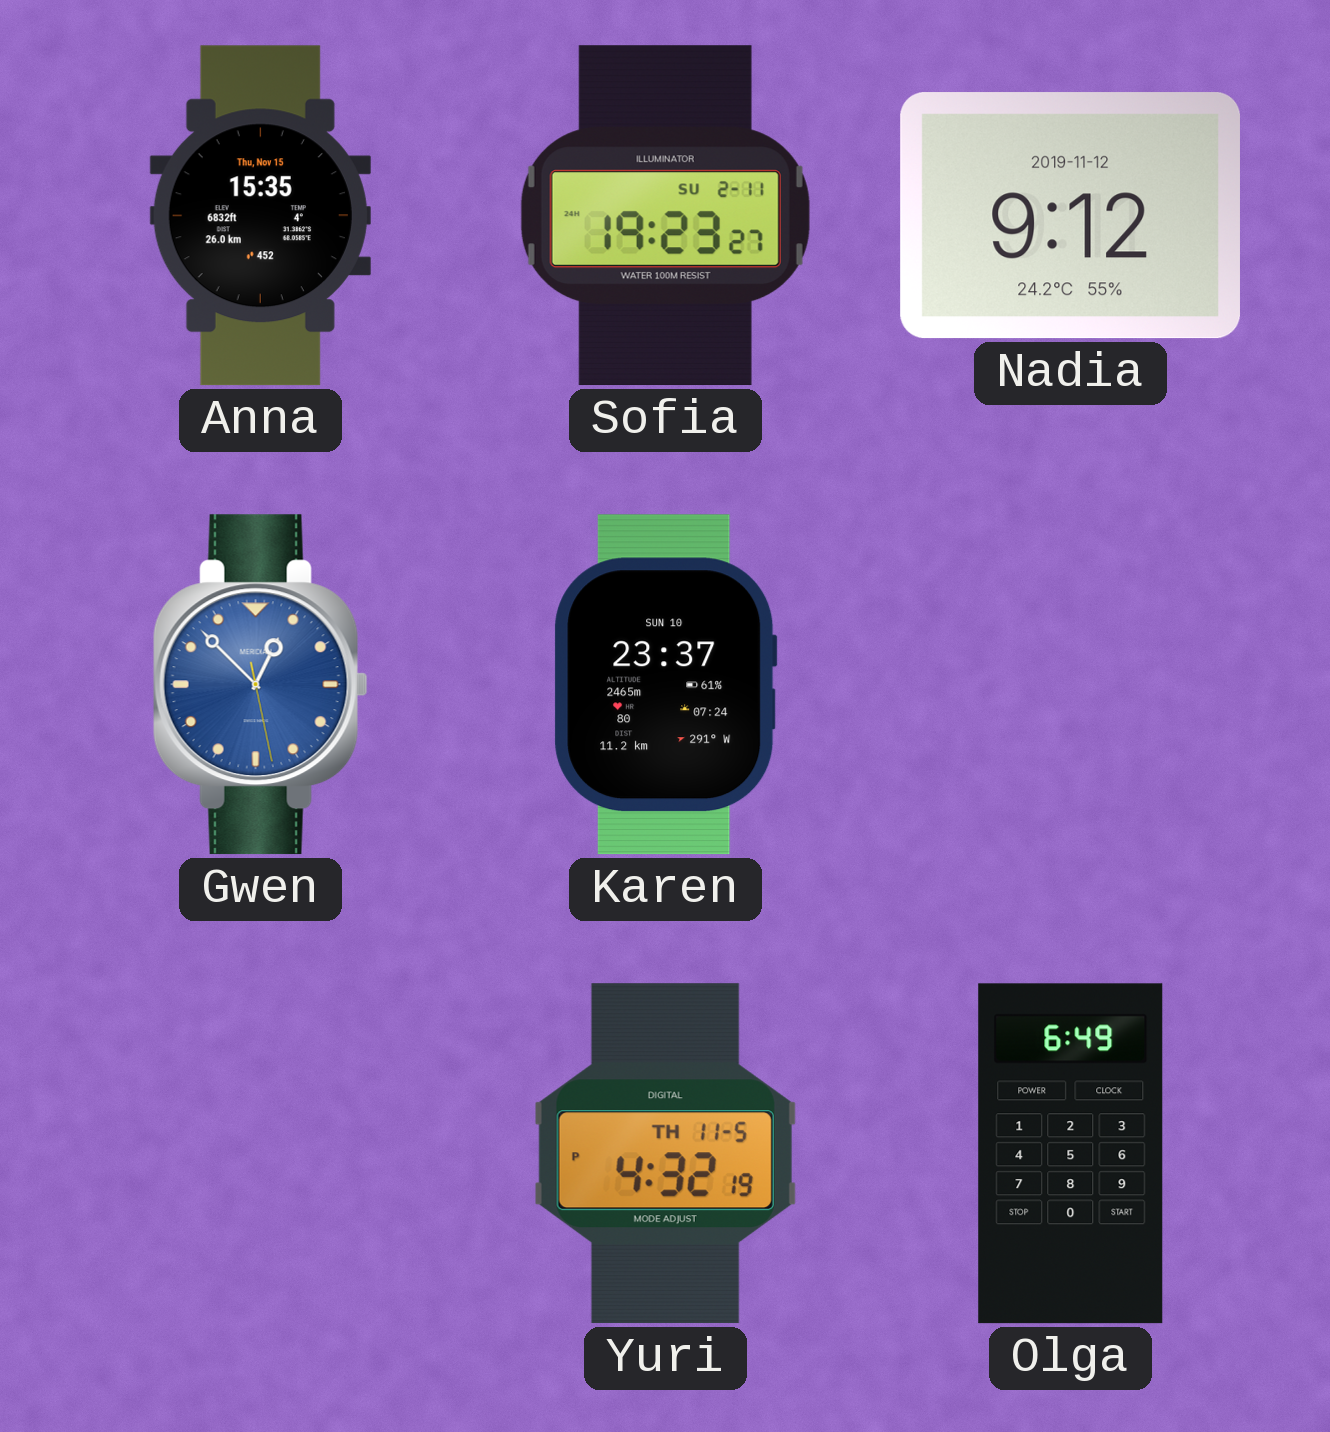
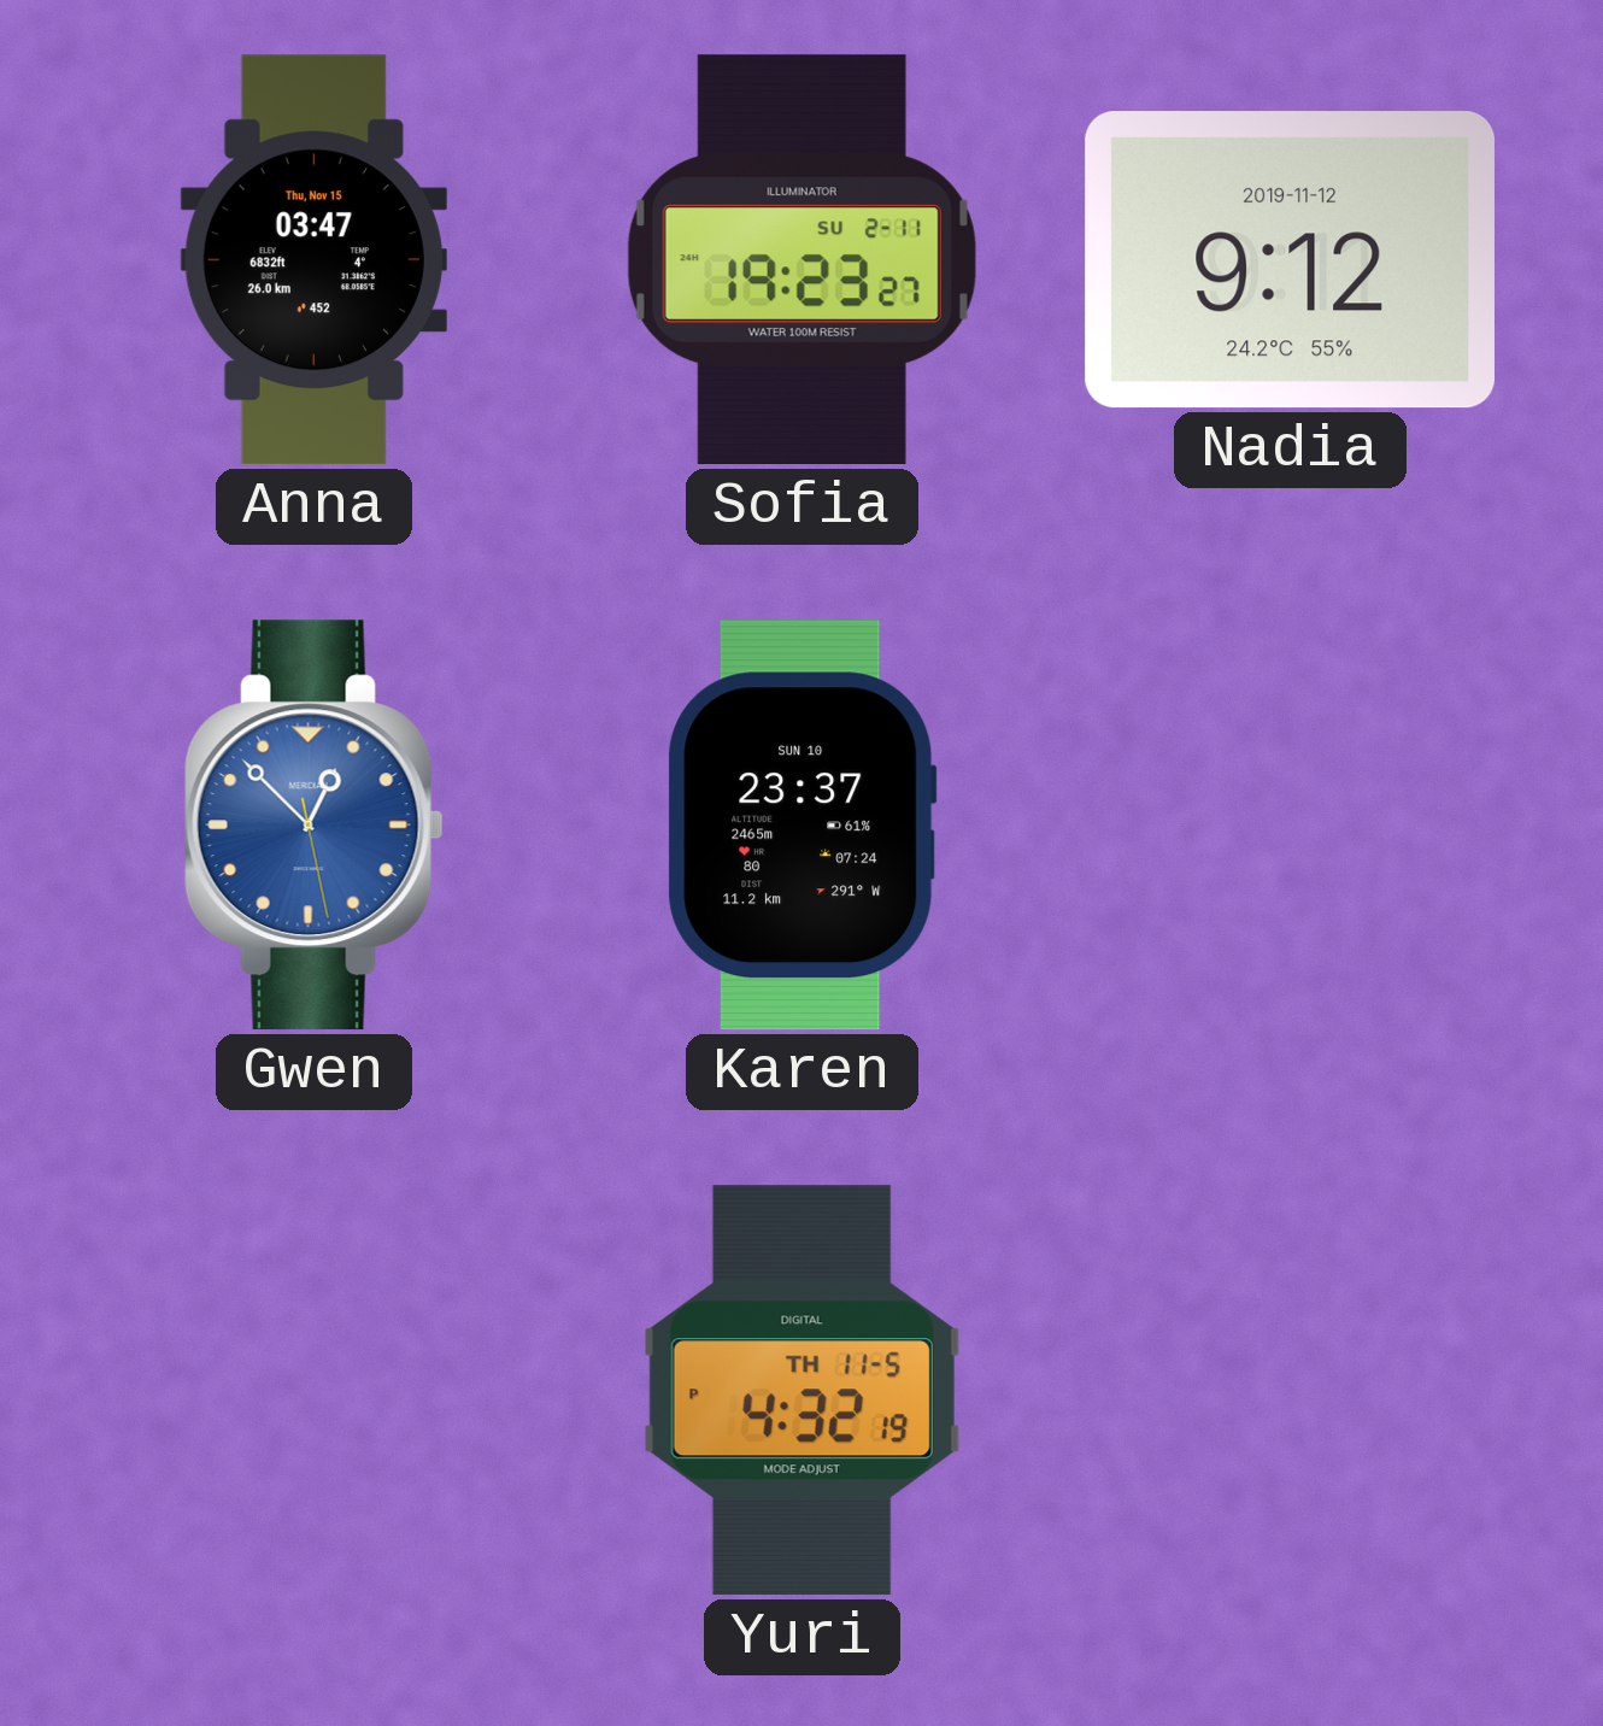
Anna: 15:35 -> 03:47
Olga: 6:49 -> none
